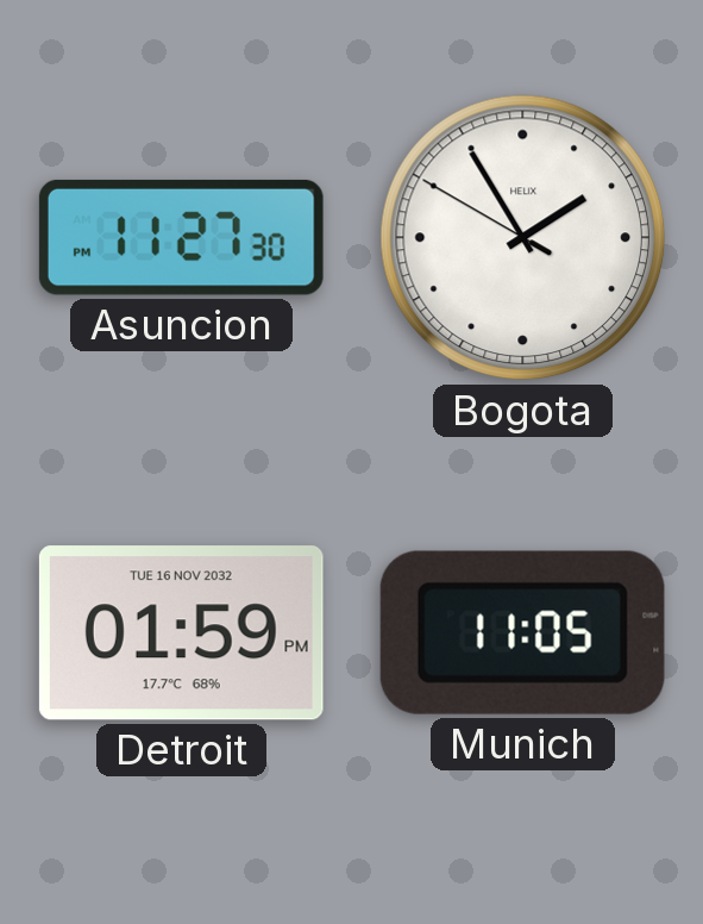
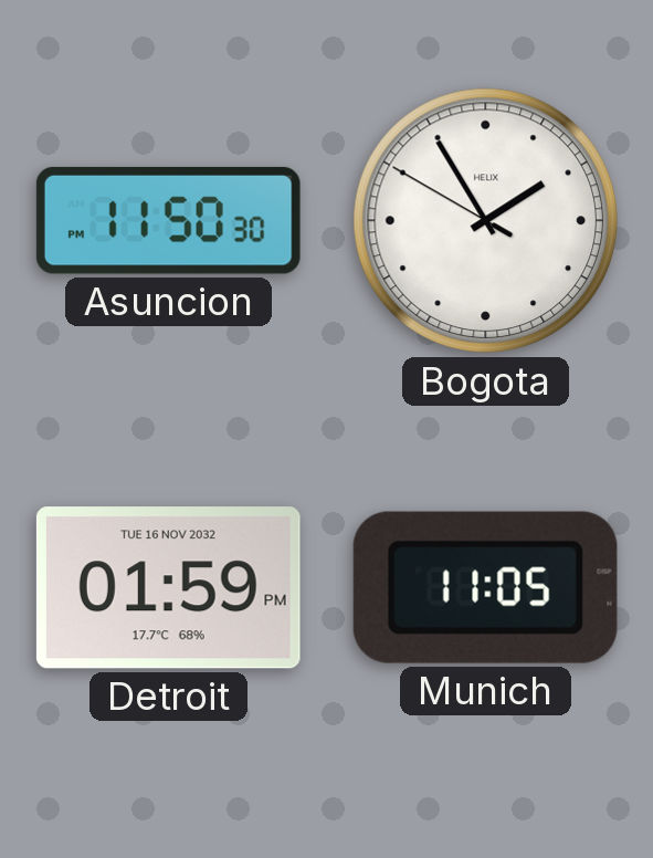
Asuncion: 11:27 -> 11:50
